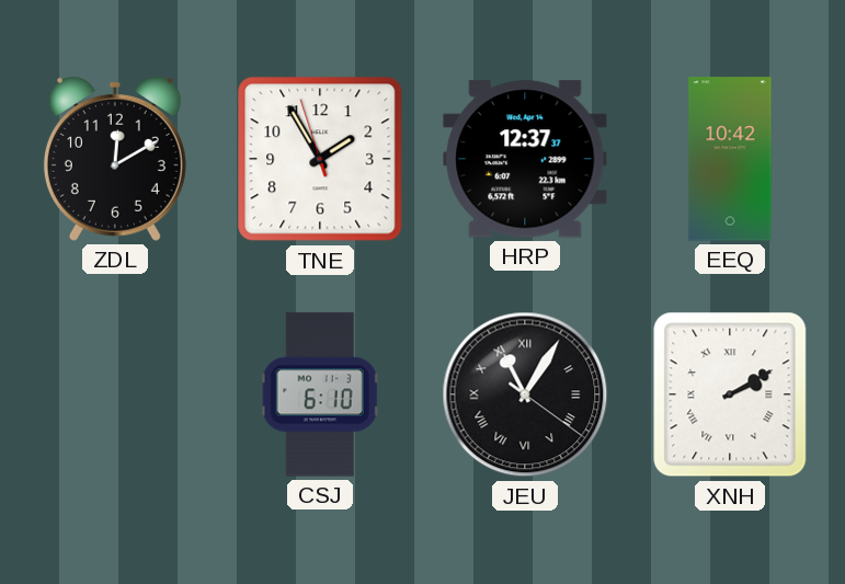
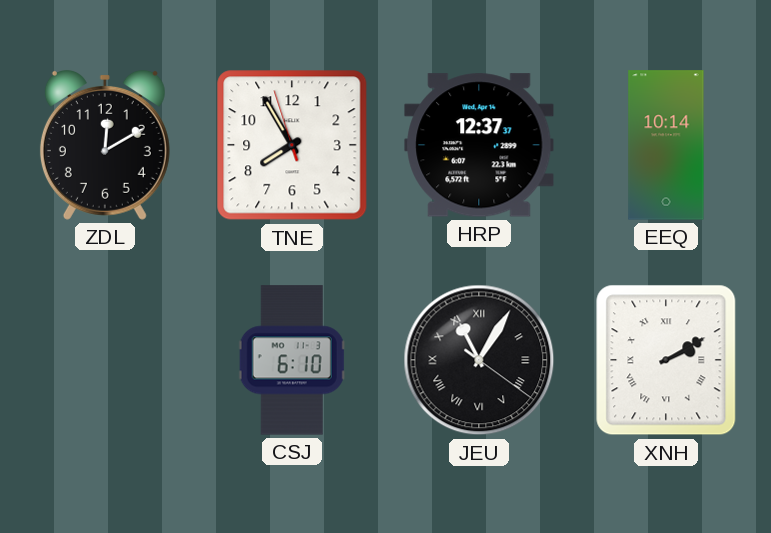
TNE: 1:54 -> 7:54
EEQ: 10:42 -> 10:14
